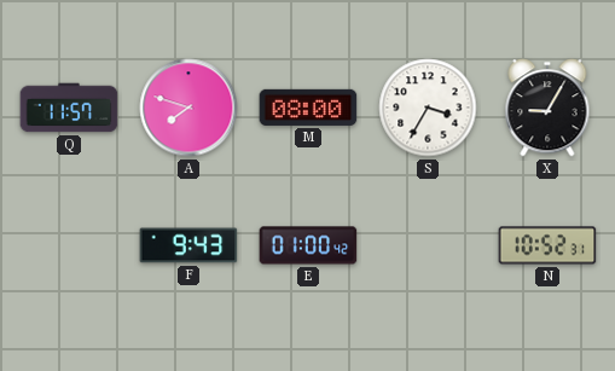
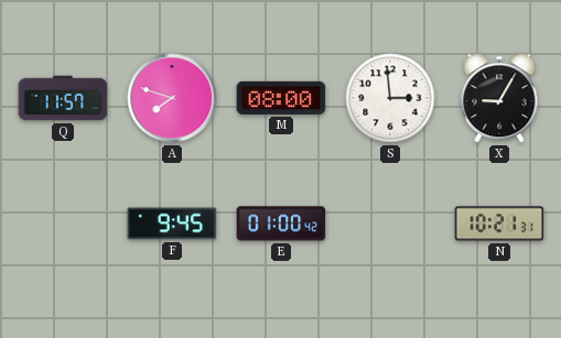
S: 3:35 -> 2:59
F: 9:43 -> 9:45
N: 10:52 -> 10:21
